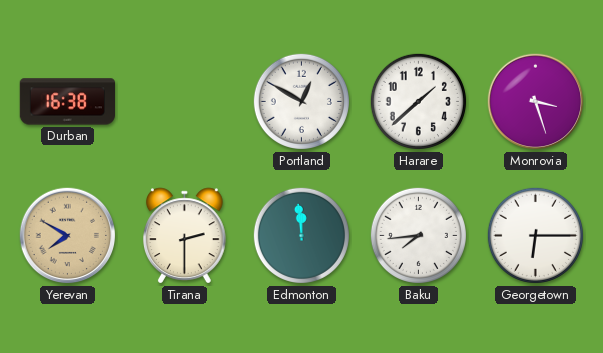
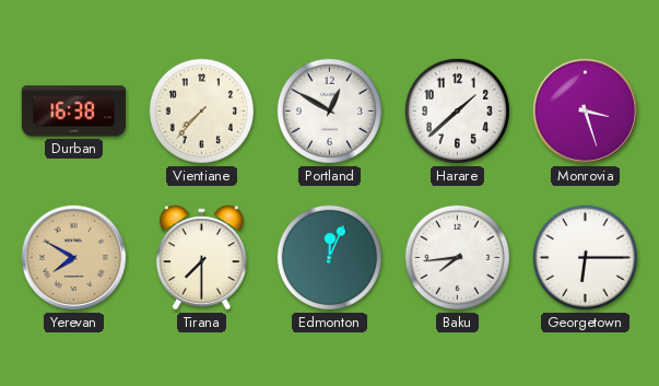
Vientiane: none -> 7:37
Tirana: 2:30 -> 7:30
Edmonton: 11:59 -> 12:04
